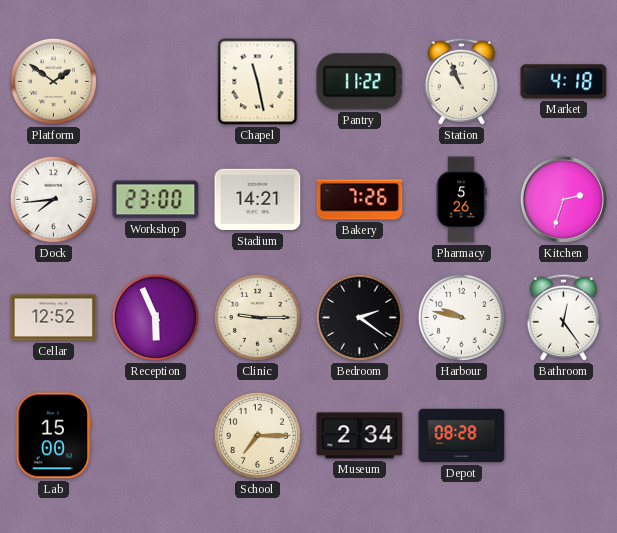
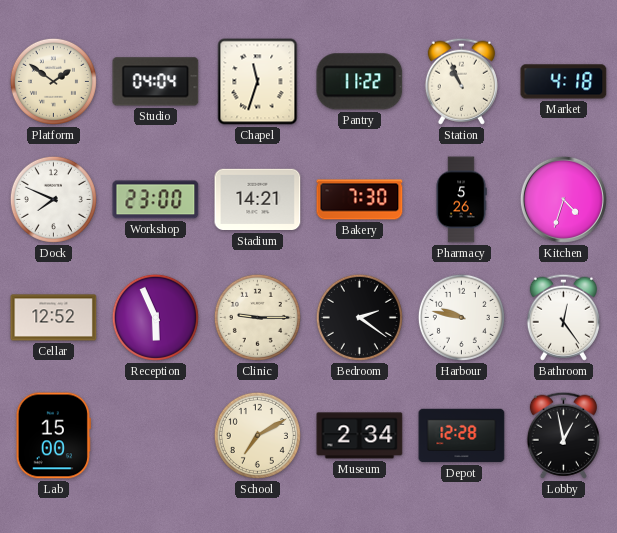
Studio: none -> 04:04
Chapel: 11:28 -> 11:33
Dock: 7:44 -> 7:49
Bakery: 7:26 -> 7:30
Kitchen: 2:33 -> 4:33
School: 7:15 -> 7:10
Depot: 08:28 -> 12:28
Lobby: none -> 12:58
